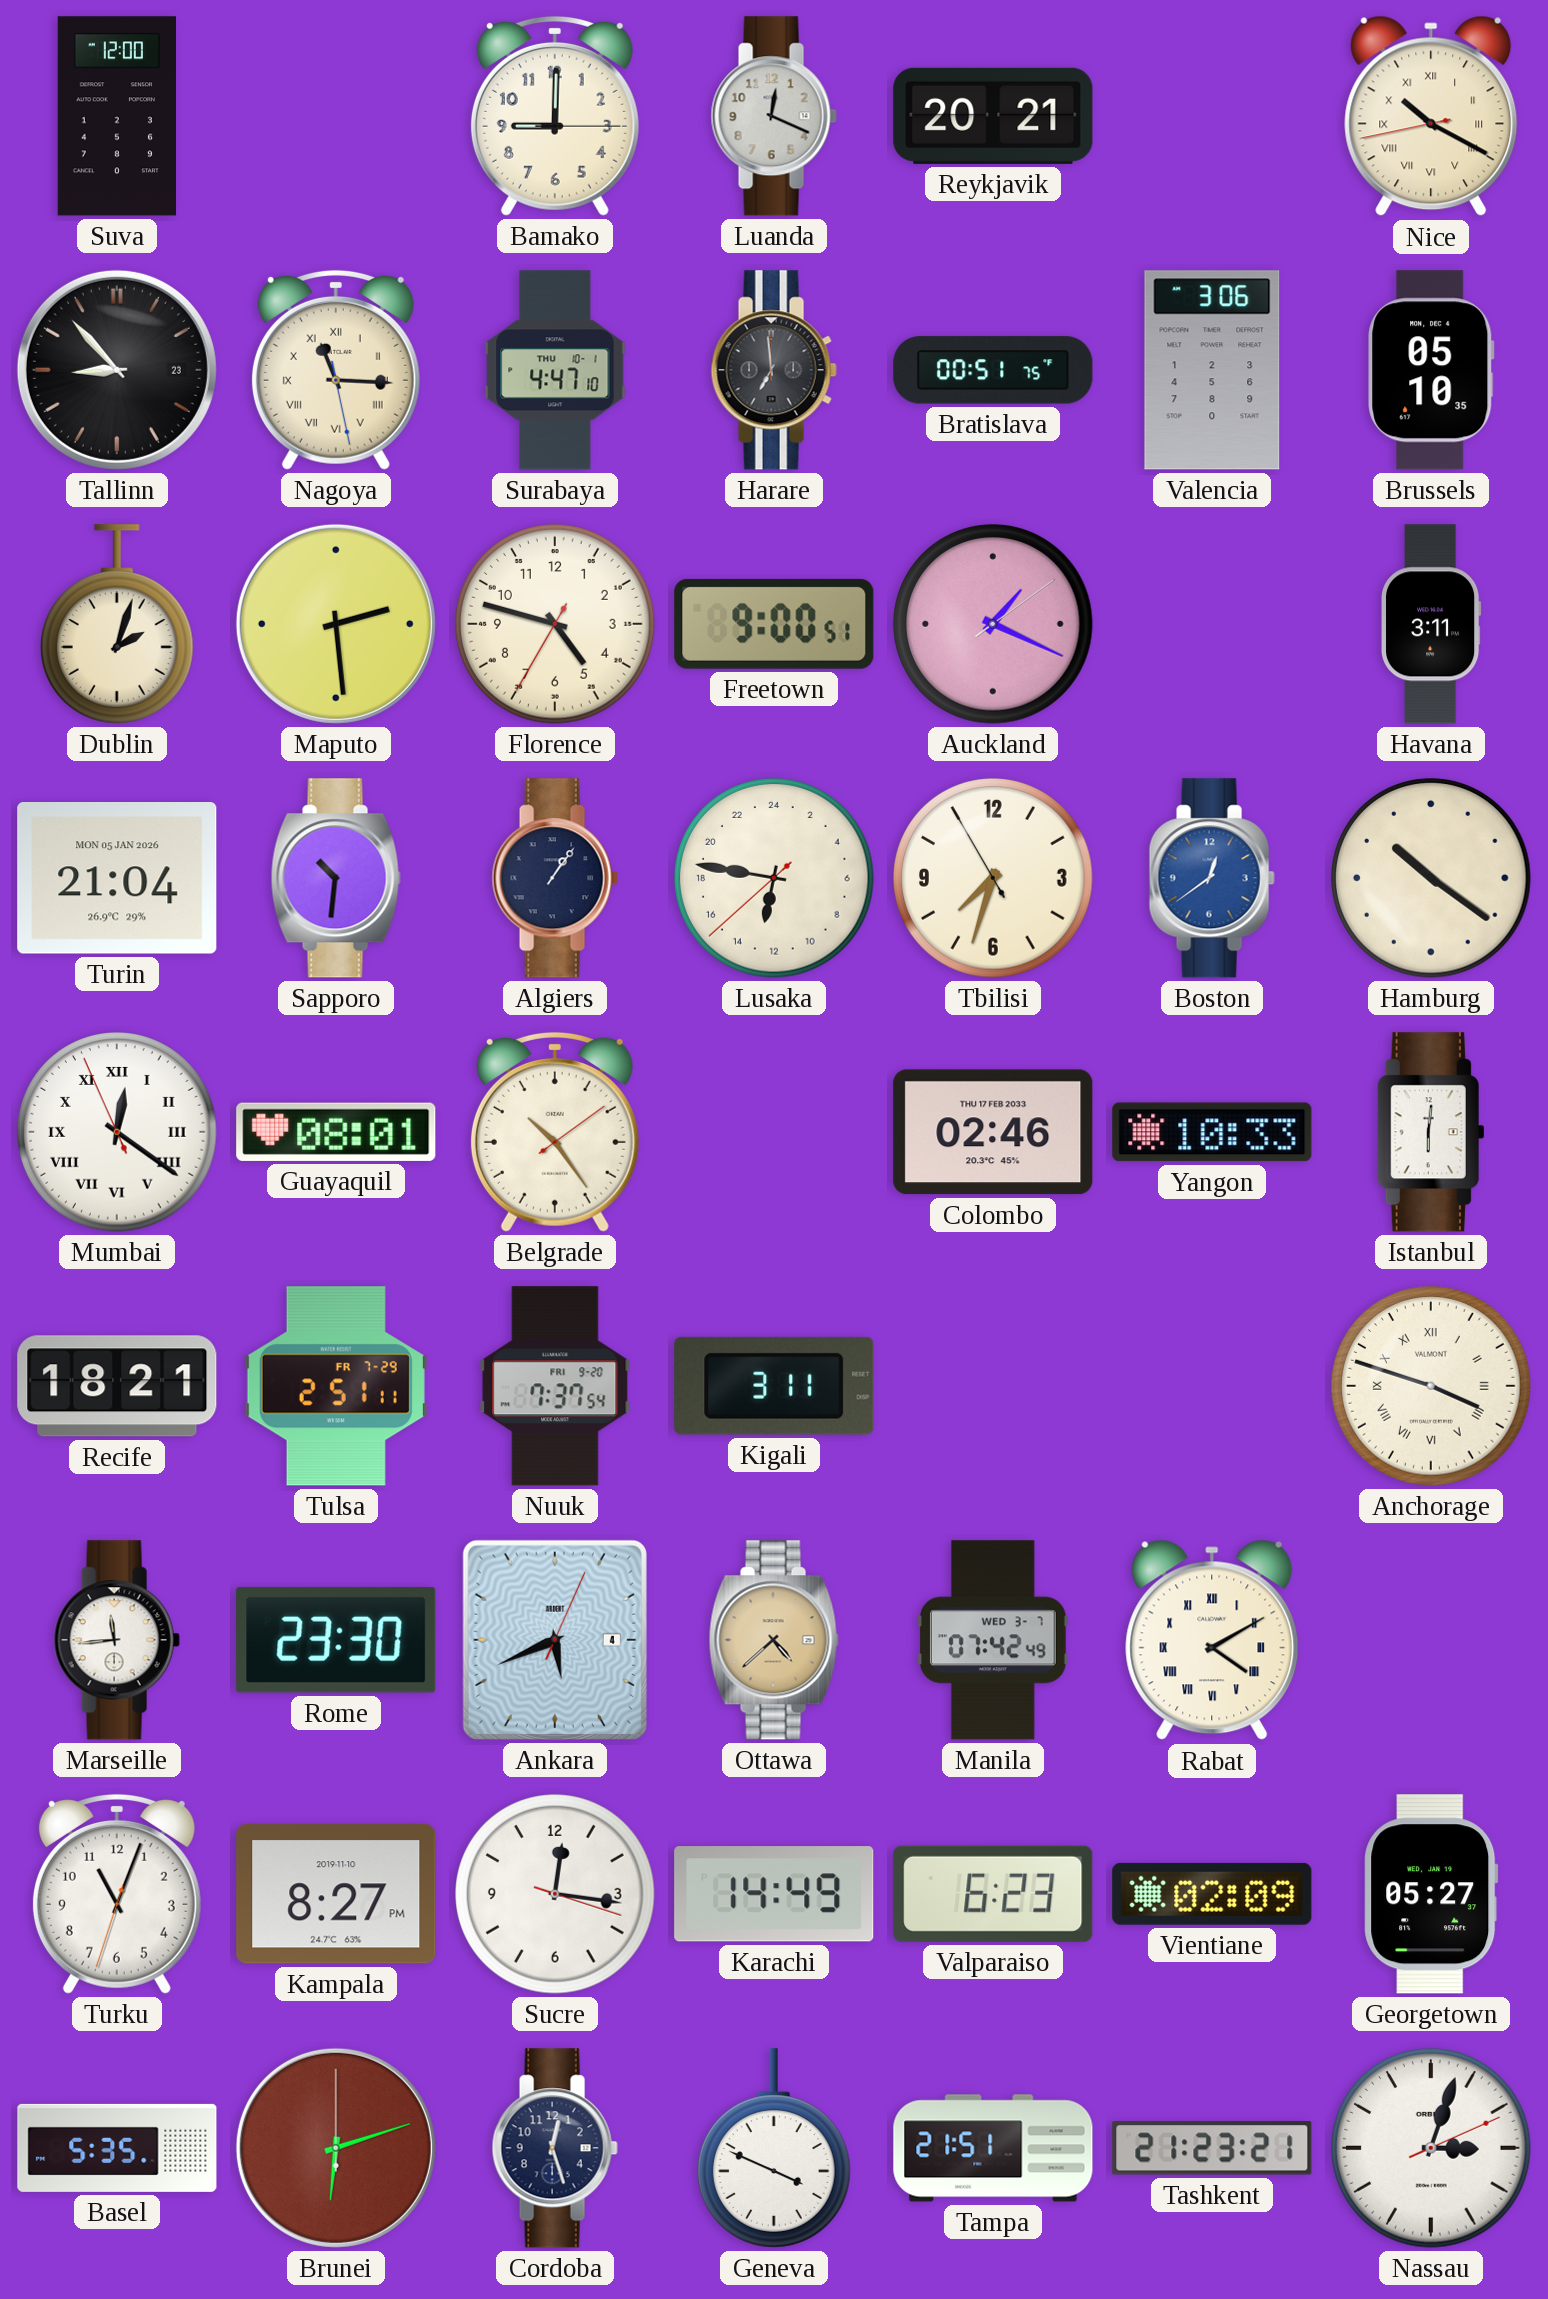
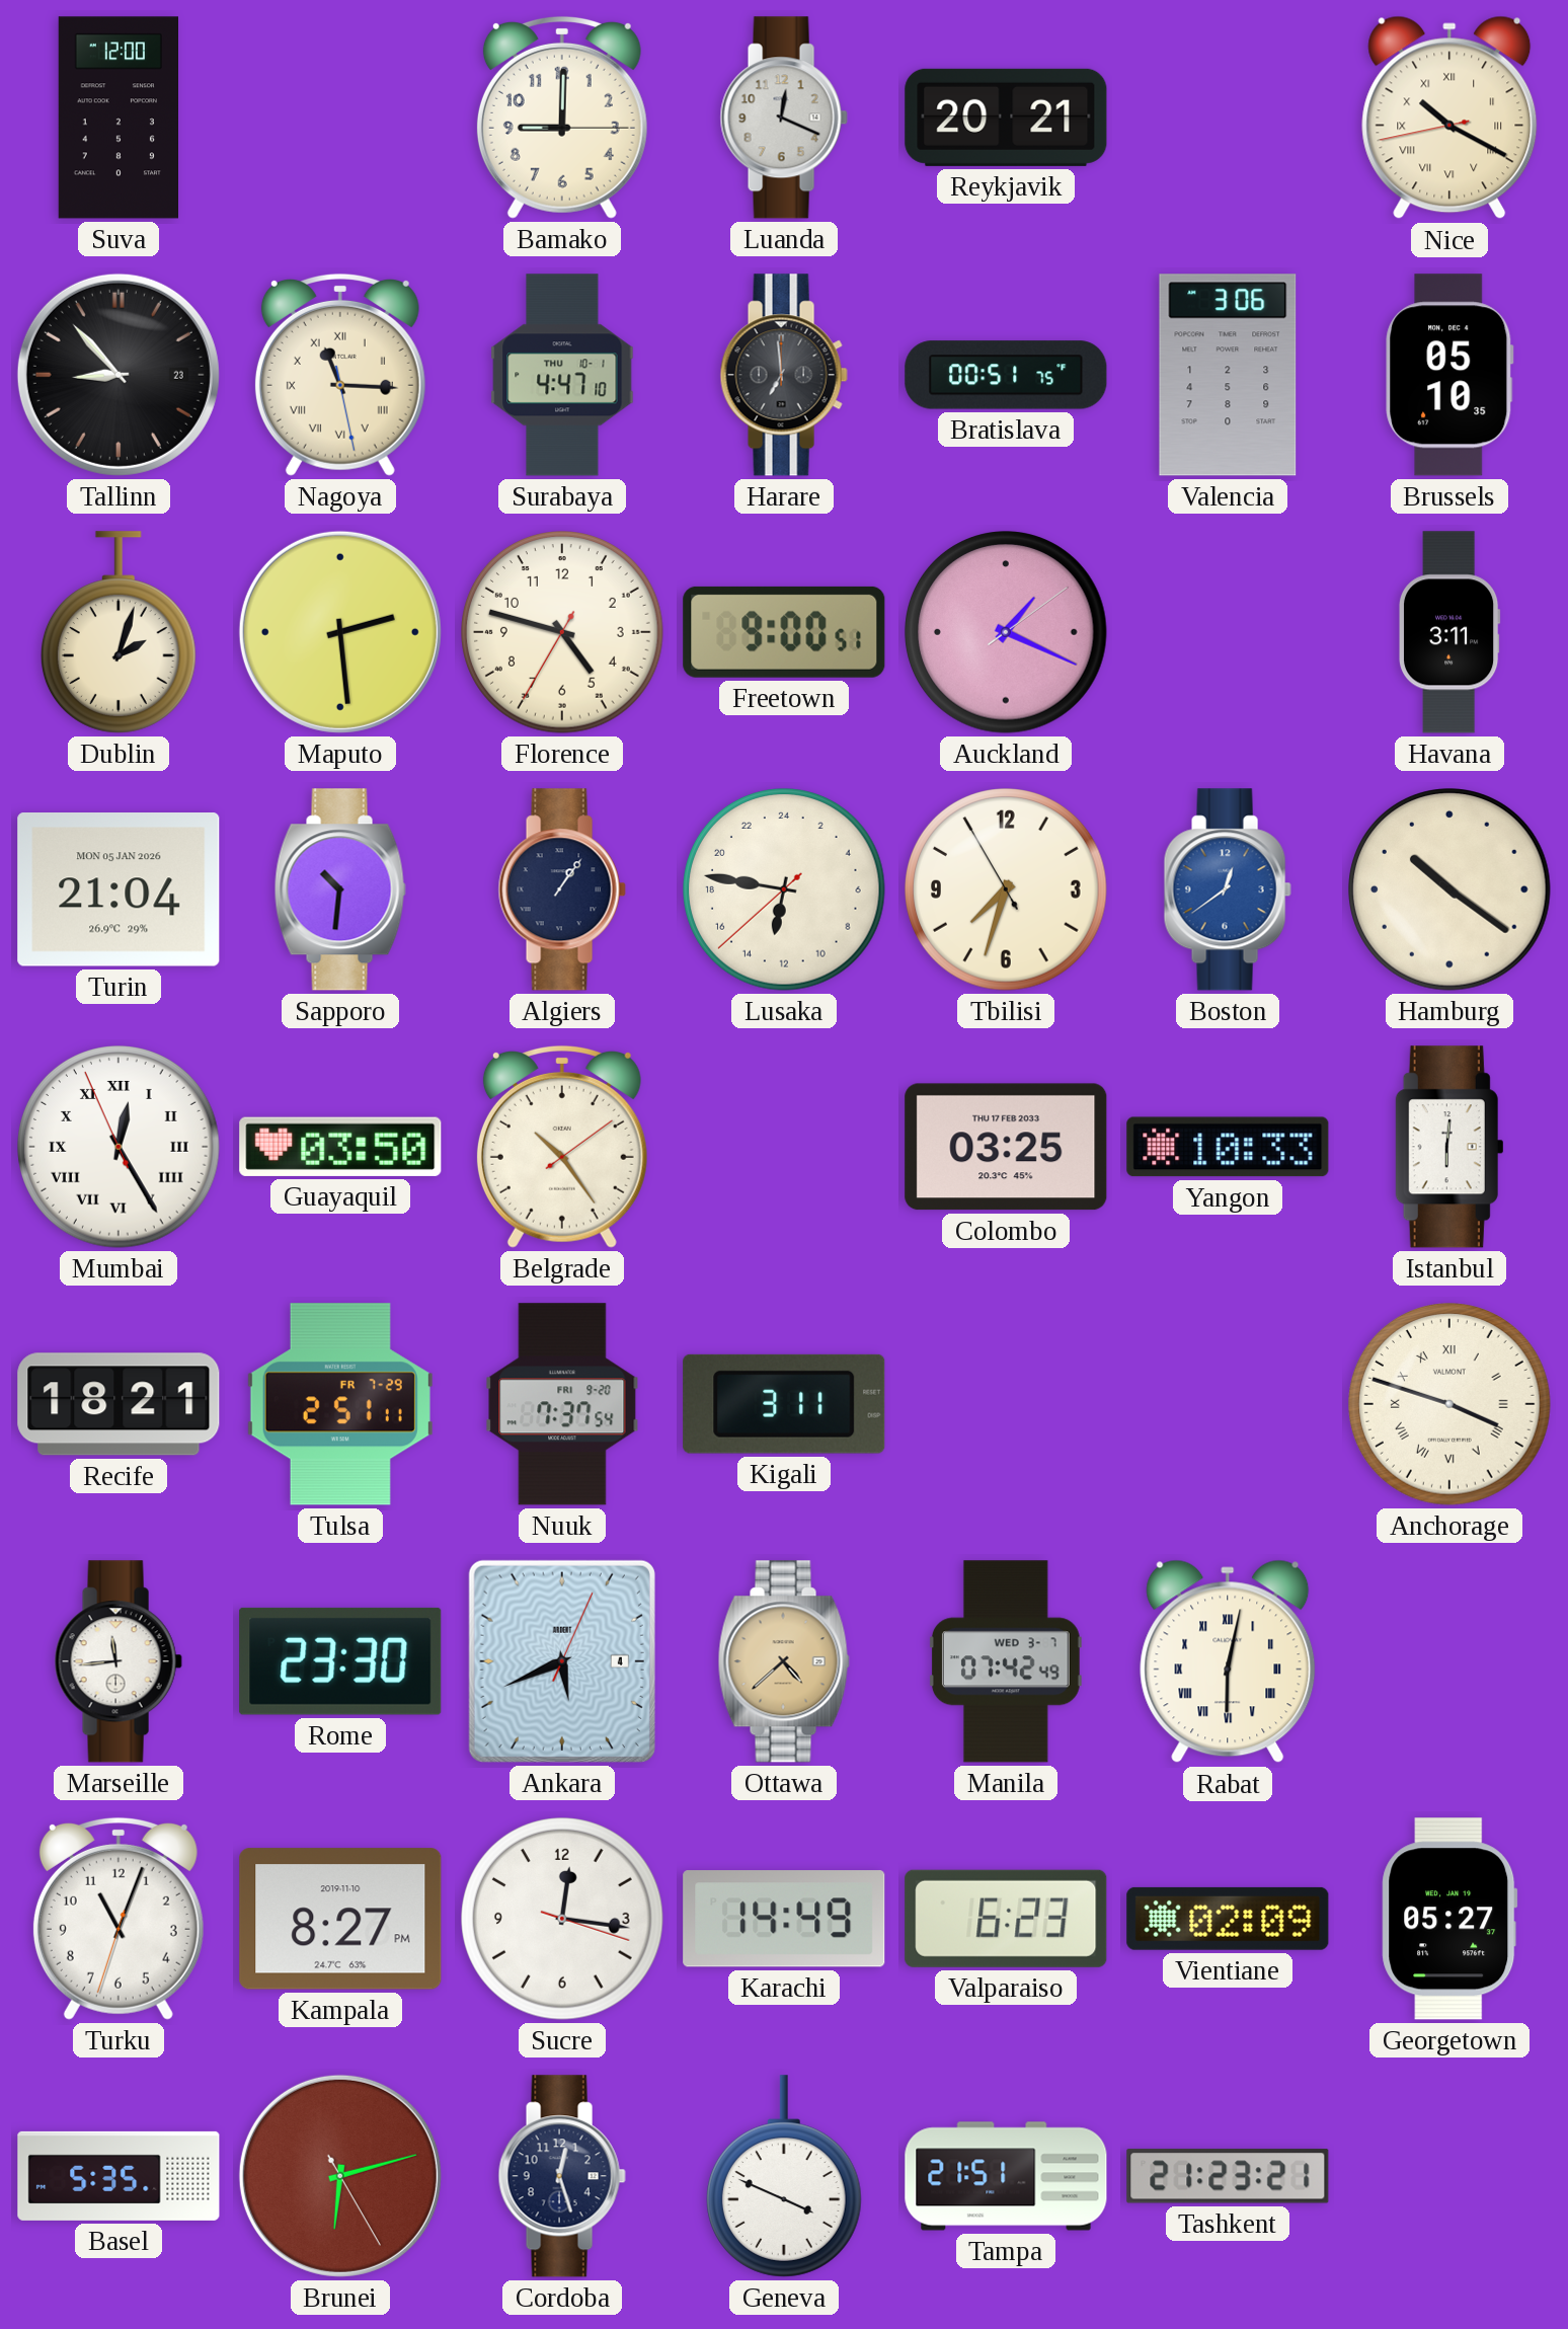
Mumbai: 12:20 -> 12:24
Guayaquil: 08:01 -> 03:50
Colombo: 02:46 -> 03:25
Rabat: 4:10 -> 6:02
Brunei: 6:12:00 -> 6:12:25
Nassau: 3:03 -> none
